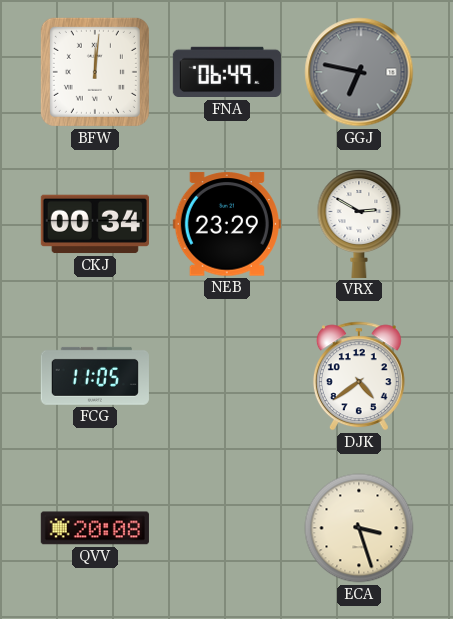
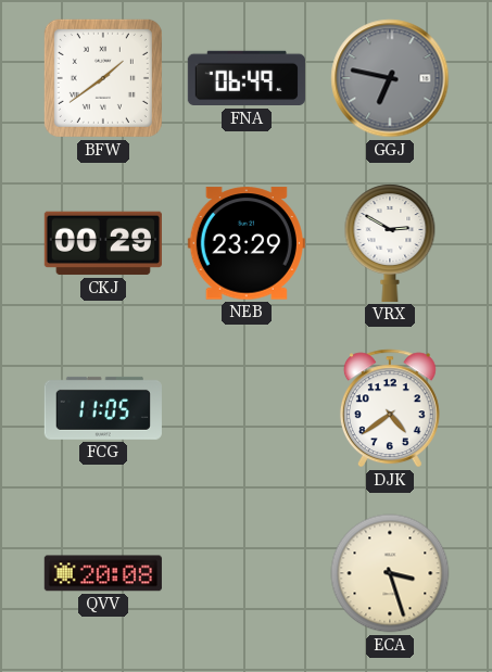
BFW: 12:01 -> 1:39
CKJ: 00:34 -> 00:29
